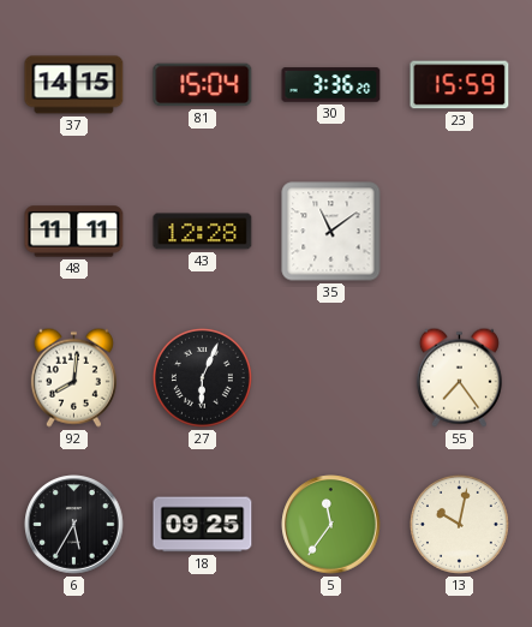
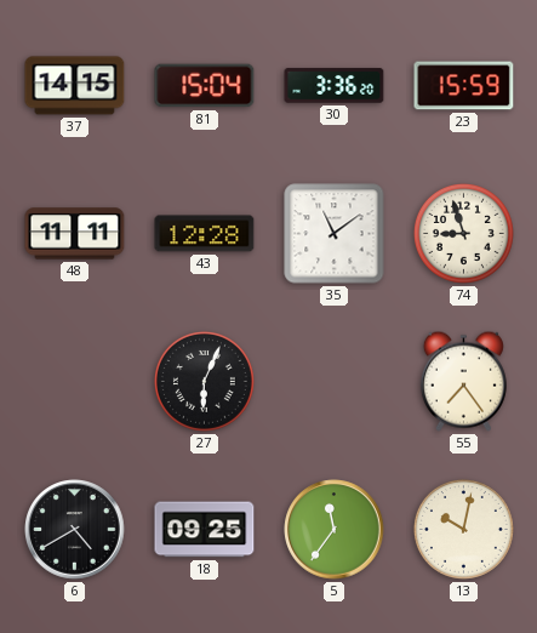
74: none -> 8:57
92: 8:01 -> none
6: 5:35 -> 4:40
